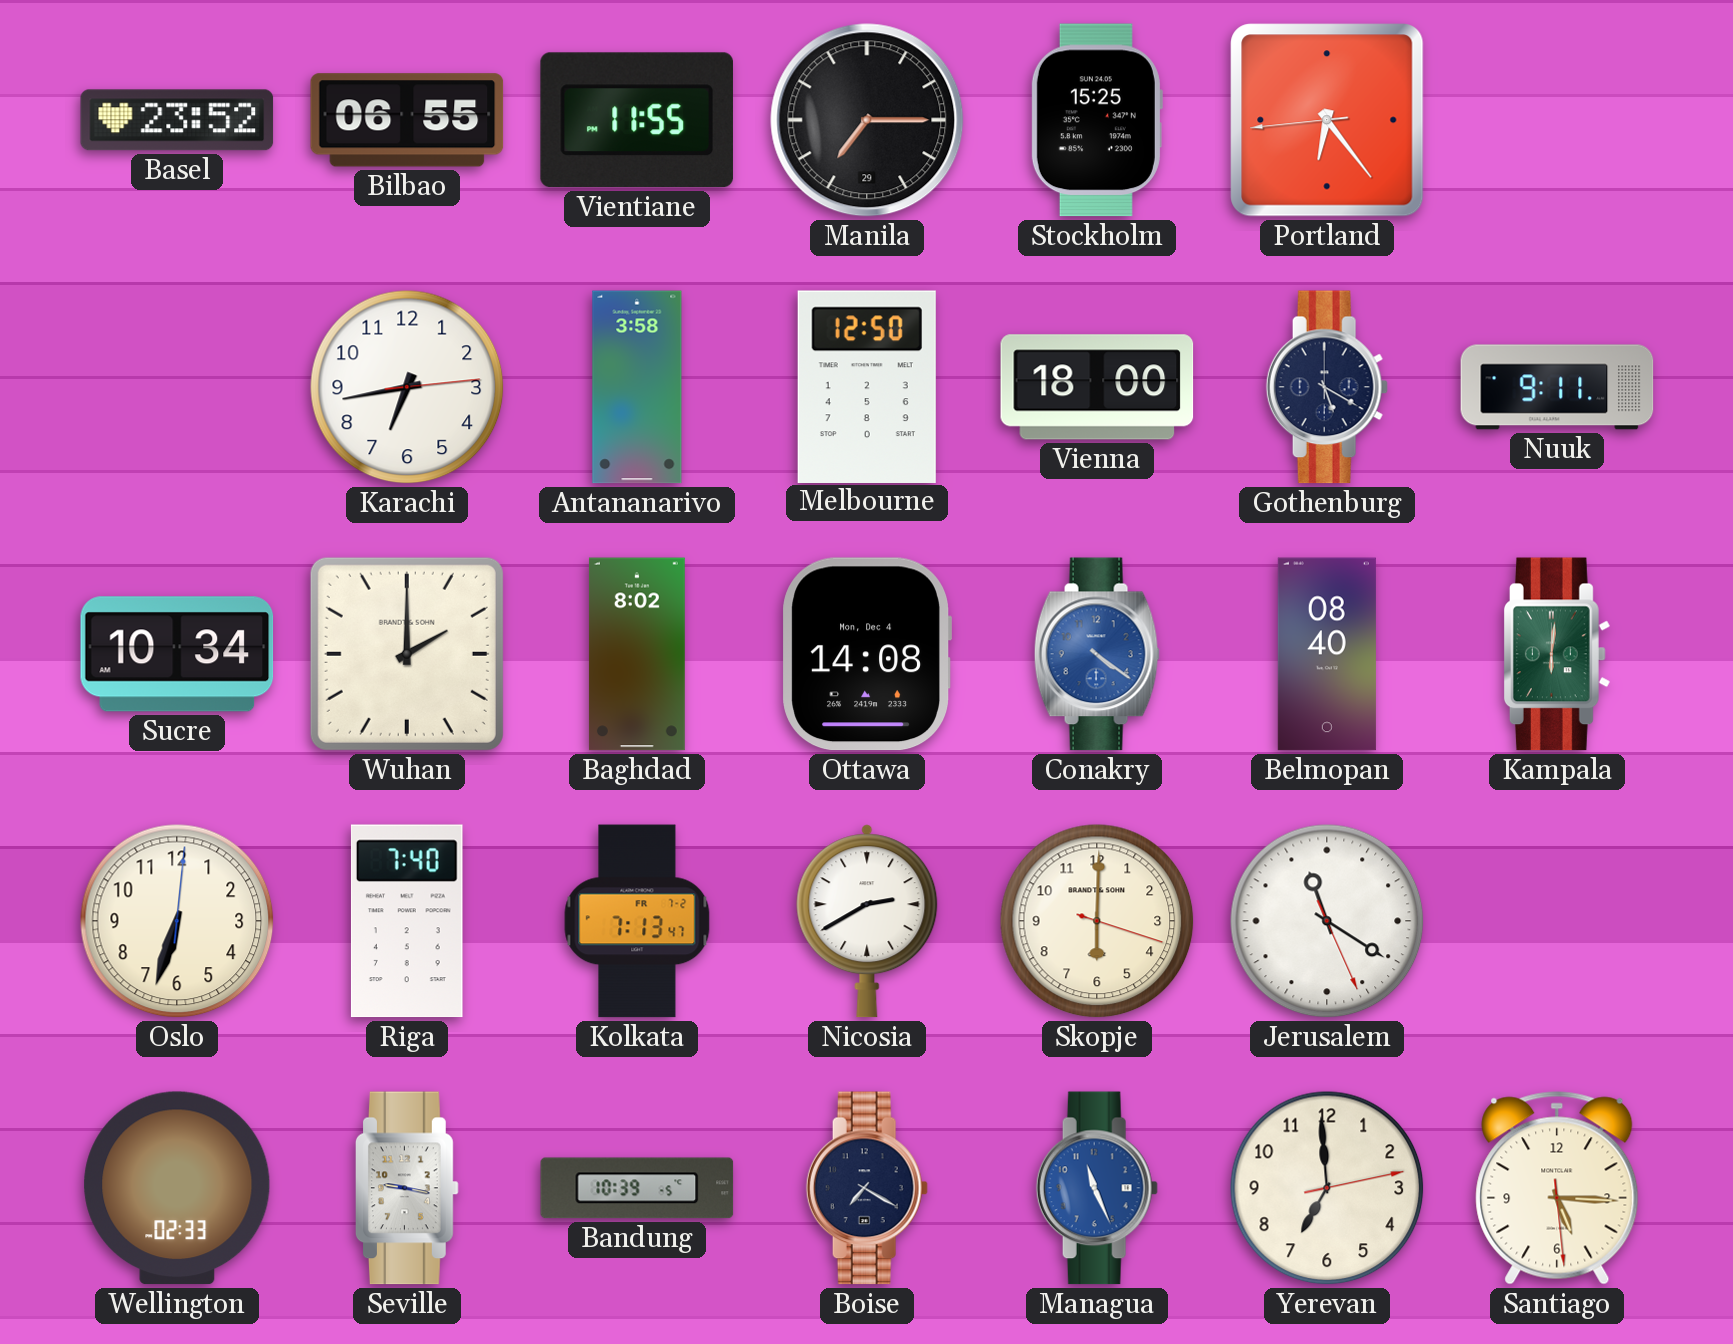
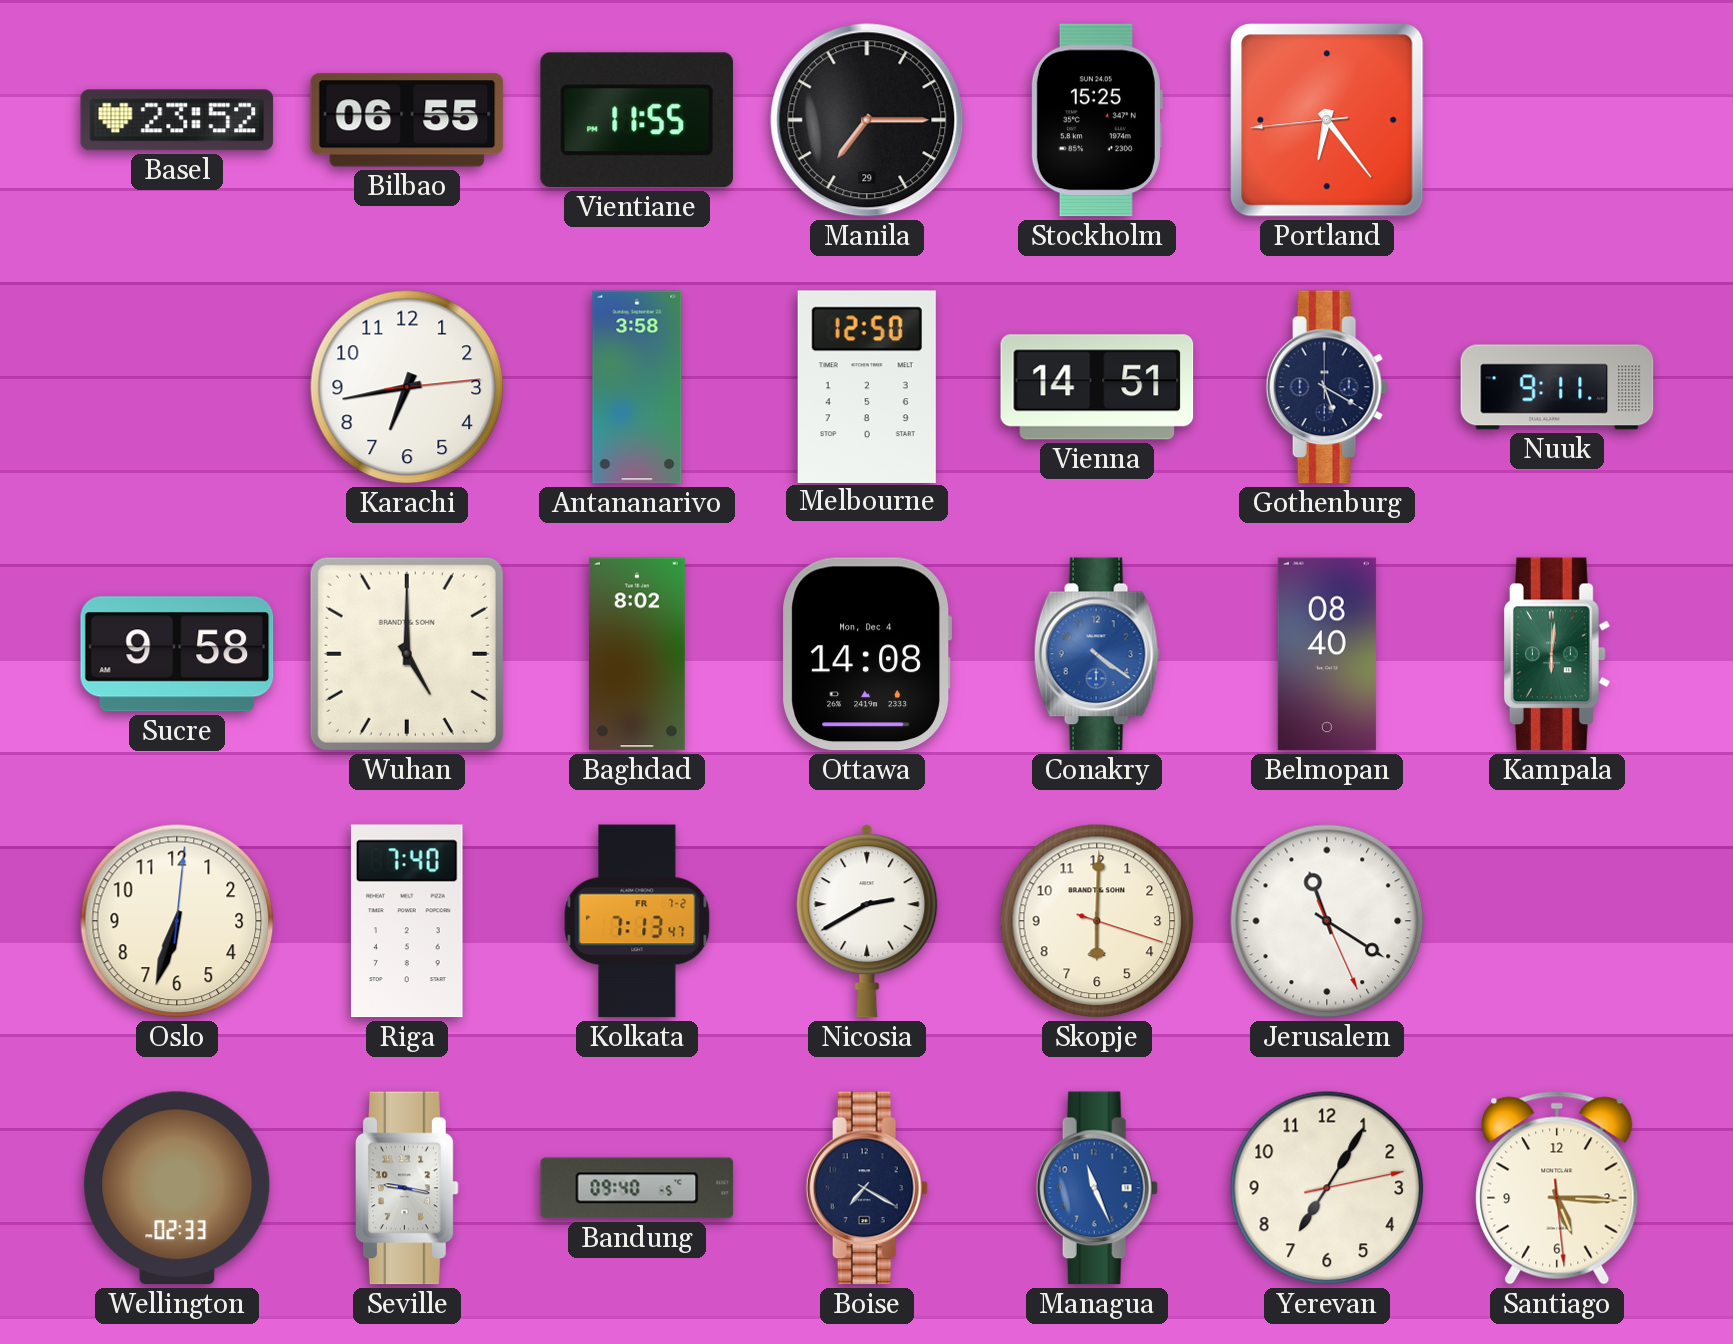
Vienna: 18:00 -> 14:51
Sucre: 10:34 -> 9:58
Wuhan: 2:00 -> 5:00
Bandung: 10:39 -> 09:40
Yerevan: 6:59 -> 7:05
